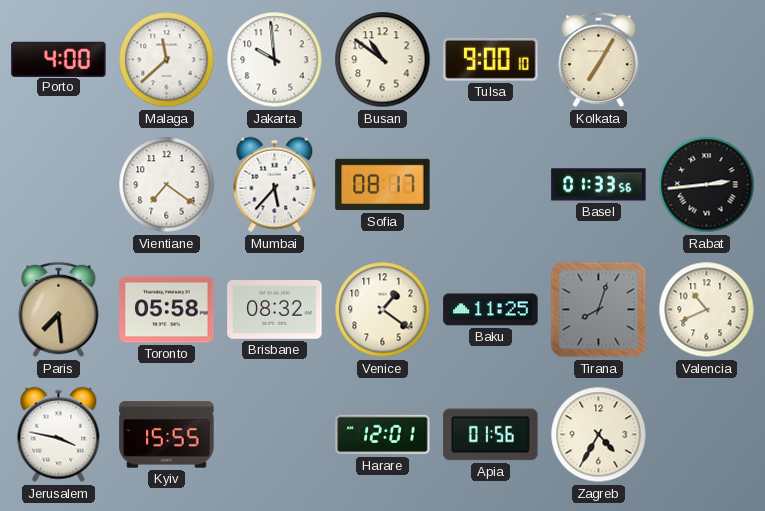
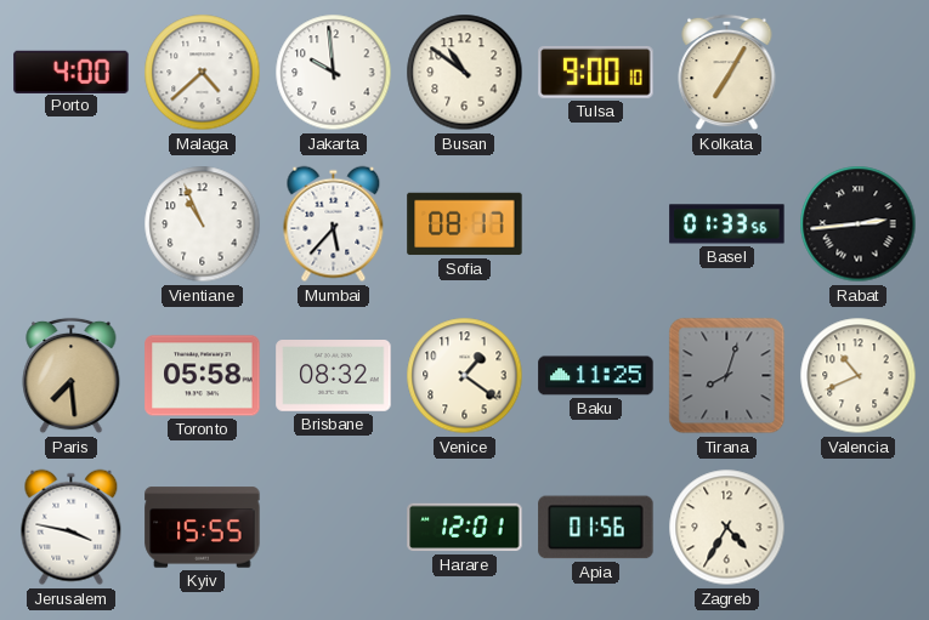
Malaga: 11:38 -> 4:38
Vientiane: 7:21 -> 10:56
